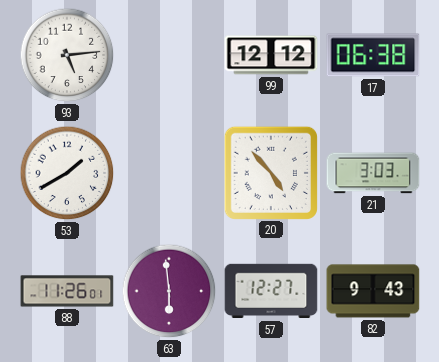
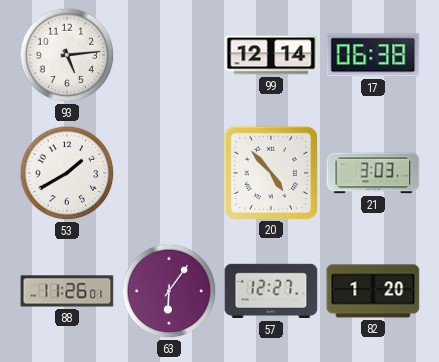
99: 12:12 -> 12:14
63: 5:59 -> 6:06
82: 9:43 -> 1:20
